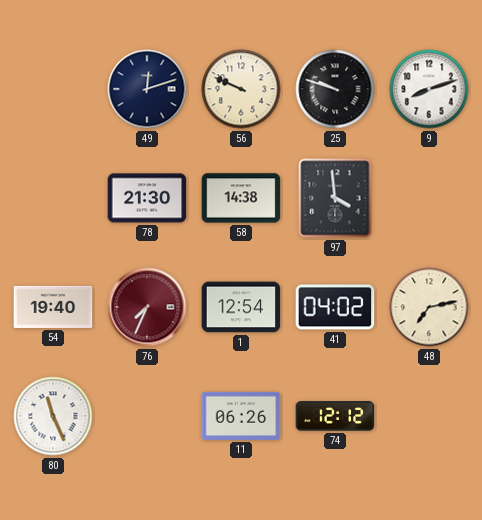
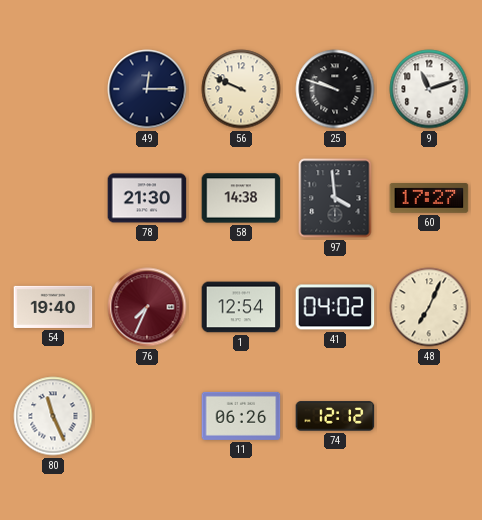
49: 12:12 -> 12:15
9: 8:12 -> 11:12
60: none -> 17:27
48: 7:13 -> 7:04
